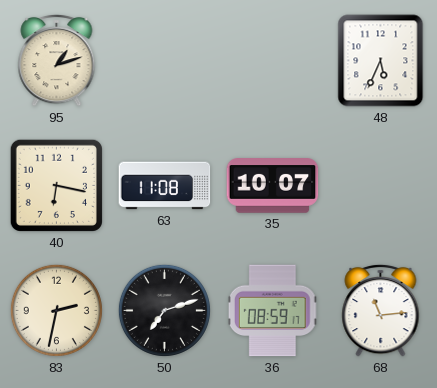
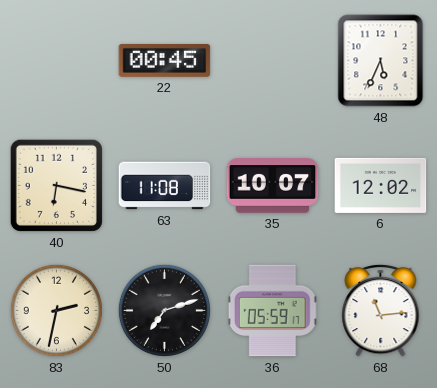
95: 1:12 -> none
22: none -> 00:45
6: none -> 12:02
36: 08:59 -> 05:59
